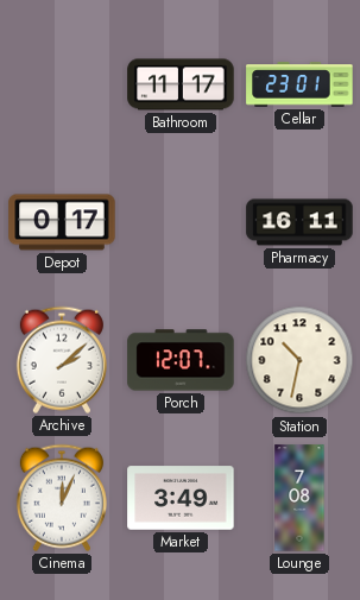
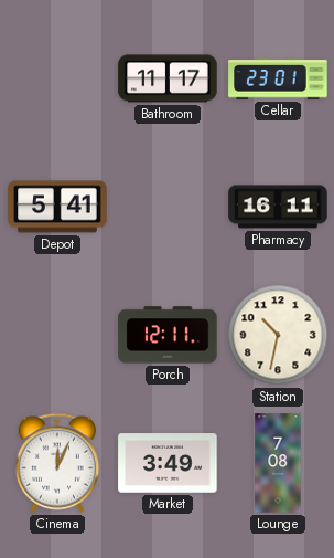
Depot: 0:17 -> 5:41
Archive: 2:08 -> none
Porch: 12:07 -> 12:11
